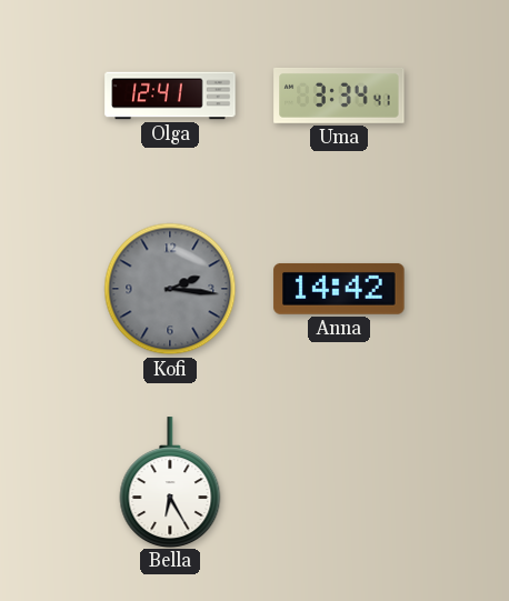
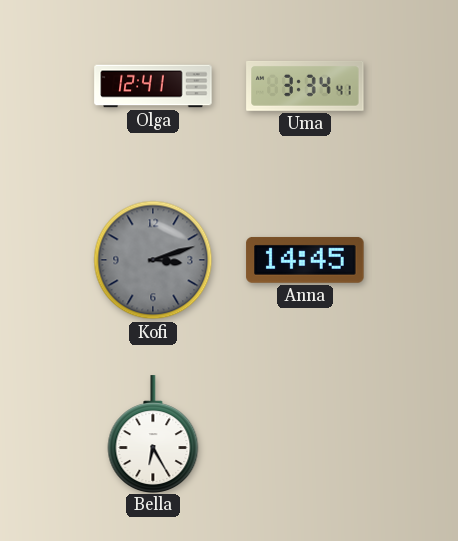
Kofi: 2:16 -> 3:12
Anna: 14:42 -> 14:45
